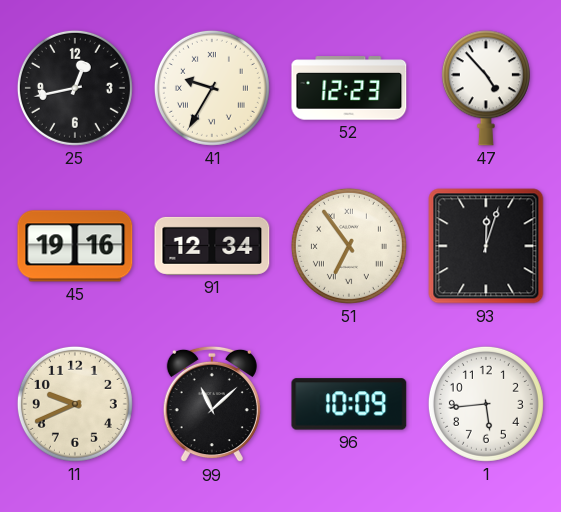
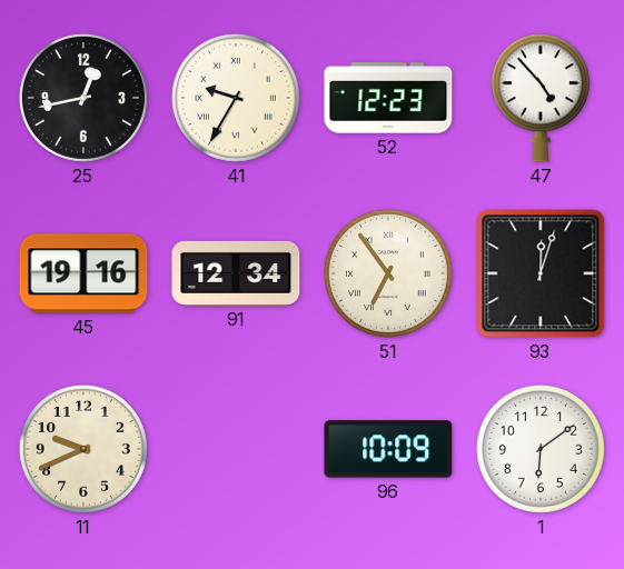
99: 11:08 -> none
1: 5:44 -> 6:09
